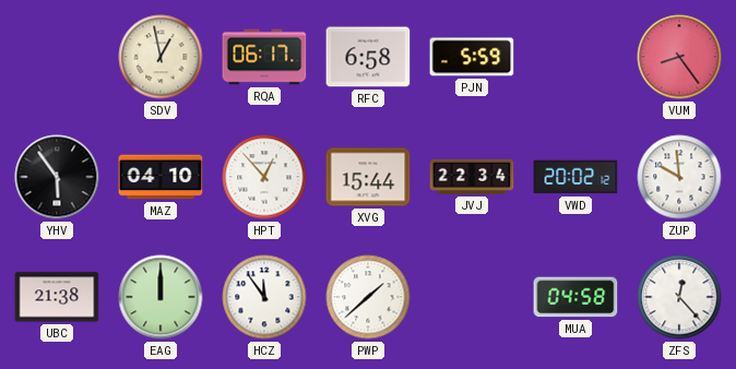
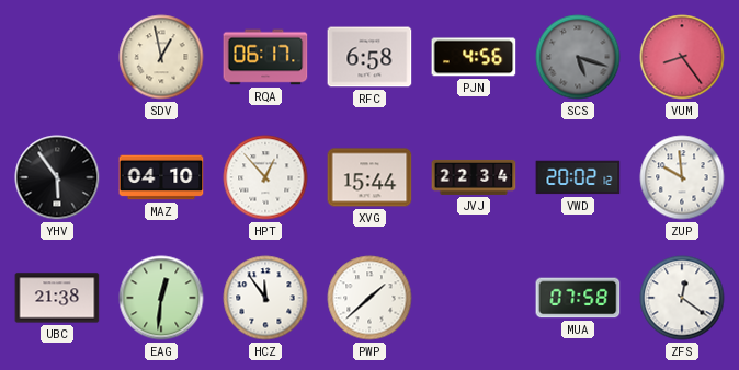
PJN: 5:59 -> 4:56
SCS: none -> 5:18
EAG: 12:00 -> 12:31
MUA: 04:58 -> 07:58
ZFS: 12:23 -> 12:21
